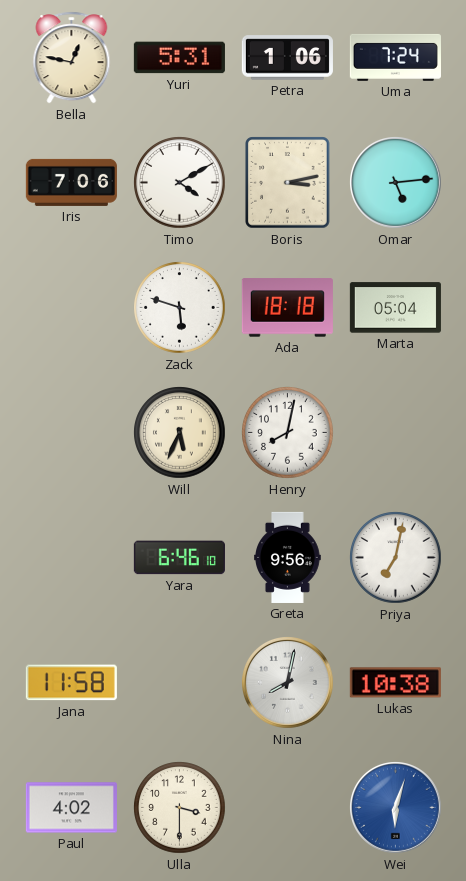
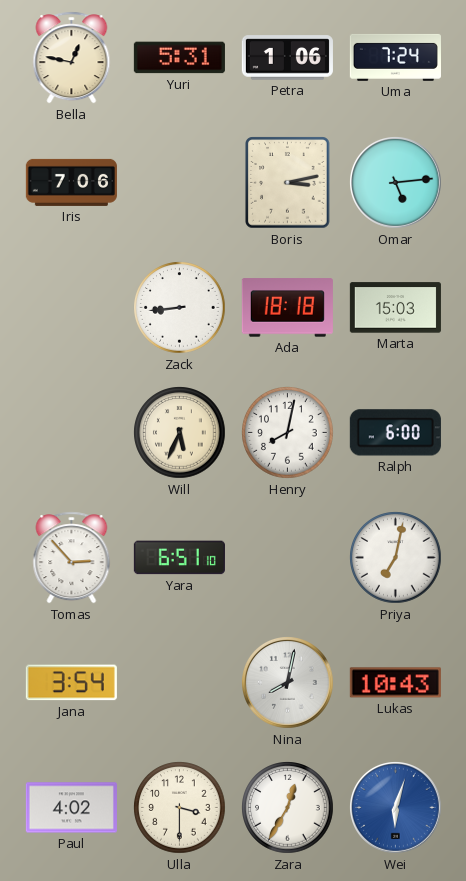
Timo: 4:10 -> none
Zack: 5:48 -> 8:44
Marta: 05:04 -> 15:03
Ralph: none -> 6:00
Tomas: none -> 2:53
Yara: 6:46 -> 6:51
Greta: 9:56 -> none
Jana: 11:58 -> 3:54
Lukas: 10:38 -> 10:43
Zara: none -> 12:35
